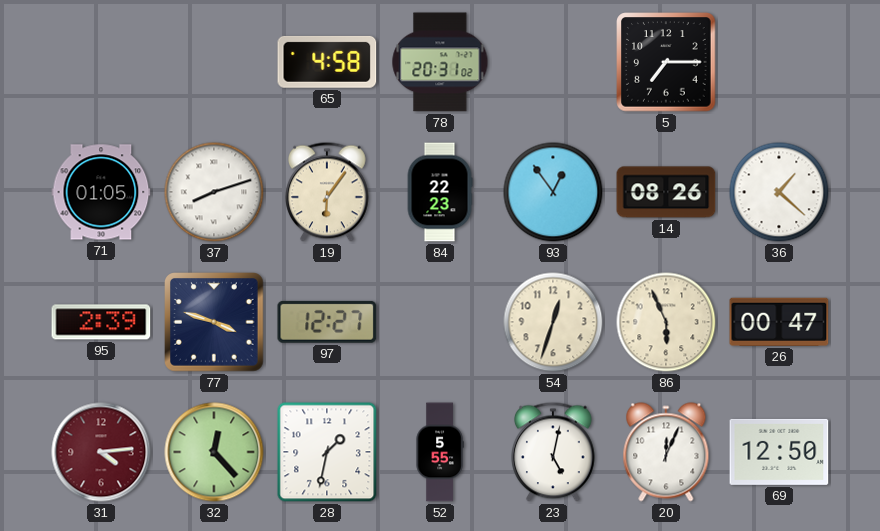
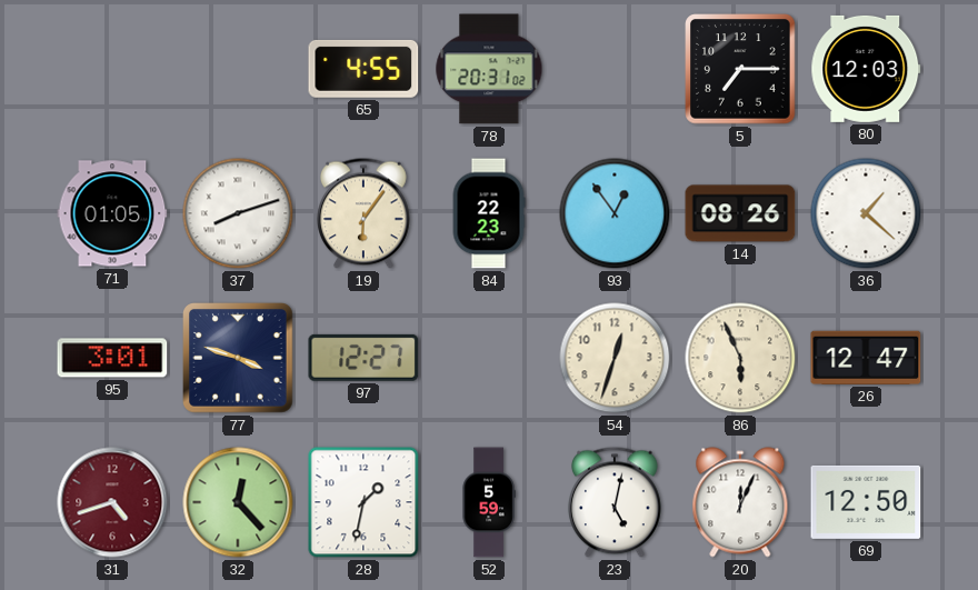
65: 4:58 -> 4:55
80: none -> 12:03
95: 2:39 -> 3:01
26: 00:47 -> 12:47
31: 4:14 -> 4:42
52: 5:55 -> 5:59
